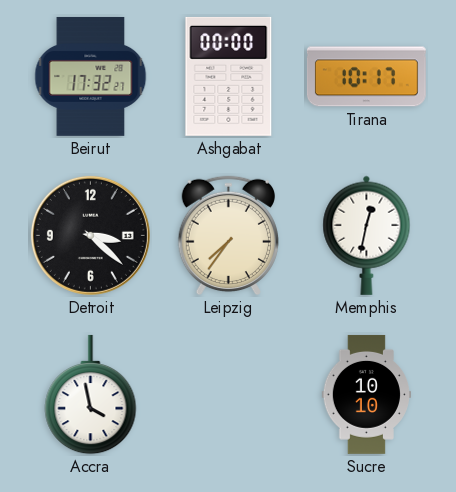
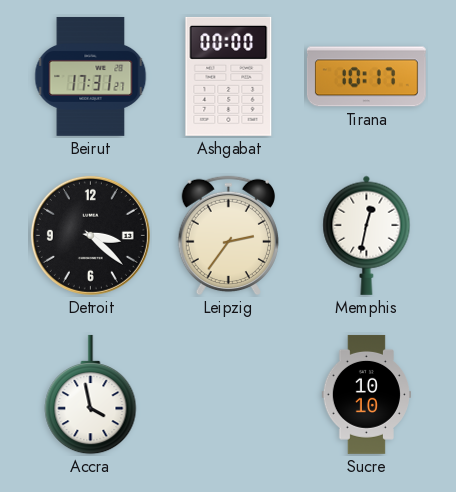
Beirut: 17:32 -> 17:31
Leipzig: 7:36 -> 2:36
